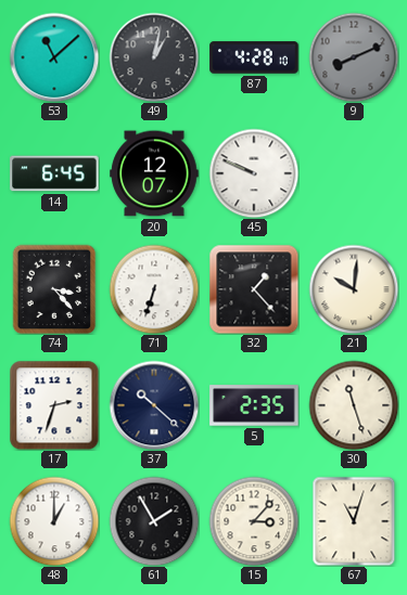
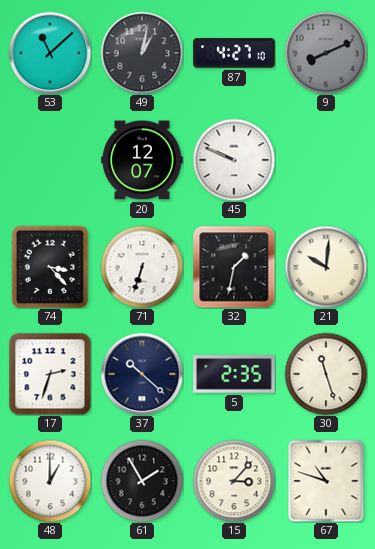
87: 4:28 -> 4:27
14: 6:45 -> none
32: 1:23 -> 1:32
67: 11:03 -> 10:48
